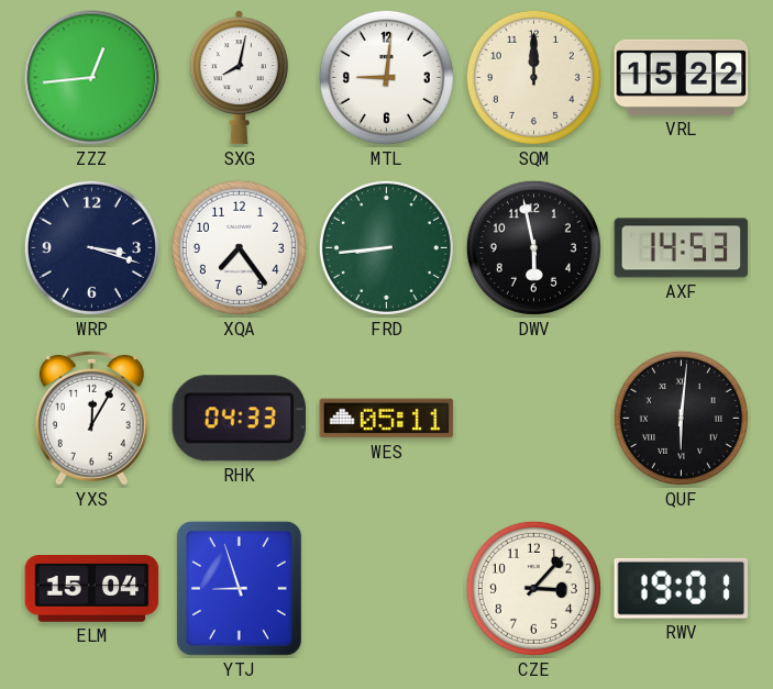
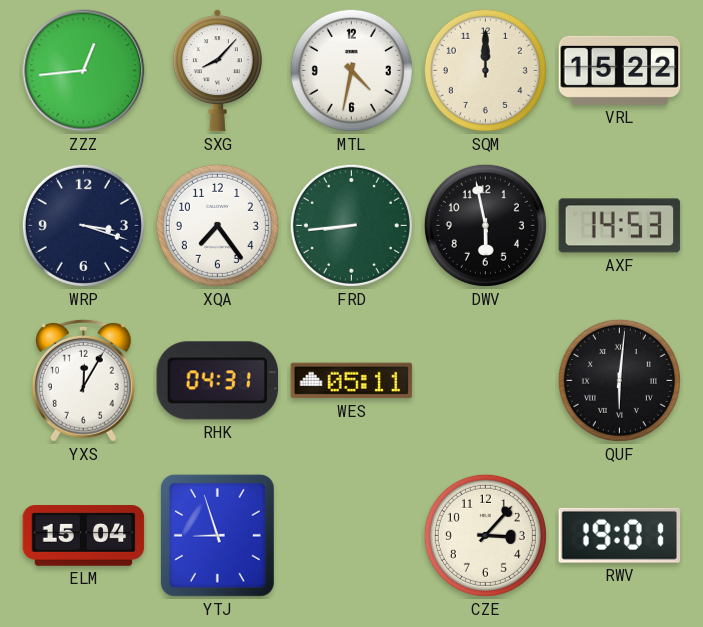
SXG: 8:02 -> 8:07
MTL: 9:01 -> 4:32
RHK: 04:33 -> 04:31
